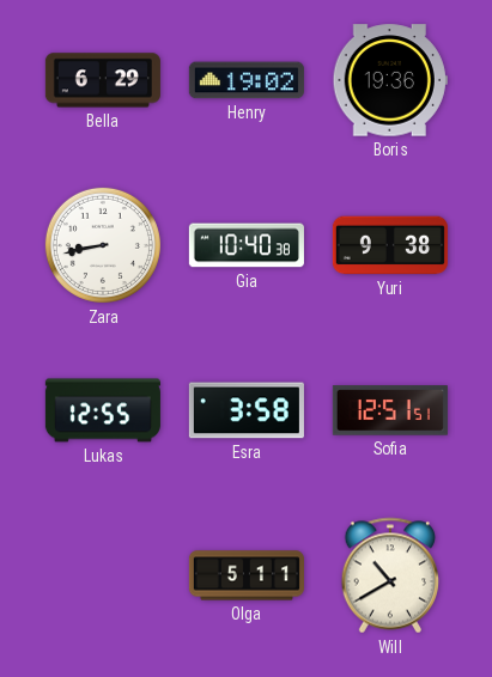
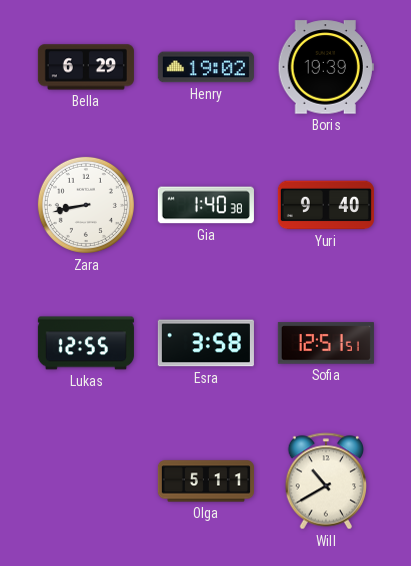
Boris: 19:36 -> 19:39
Gia: 10:40 -> 1:40
Yuri: 9:38 -> 9:40
